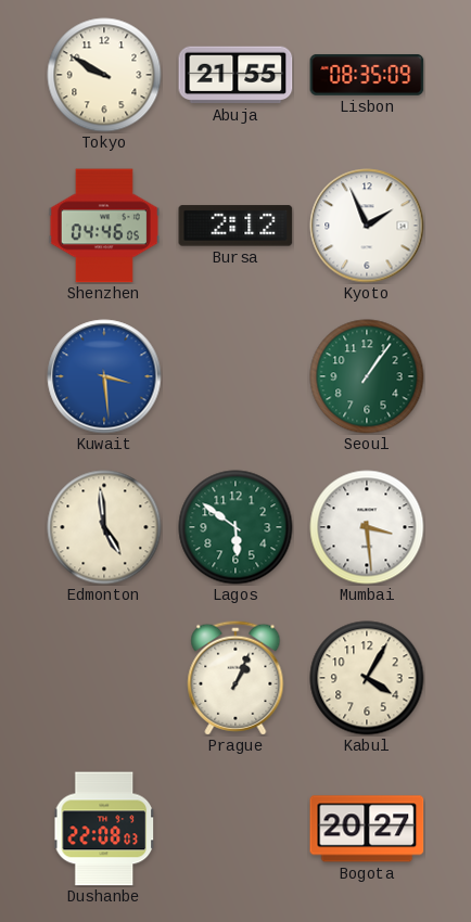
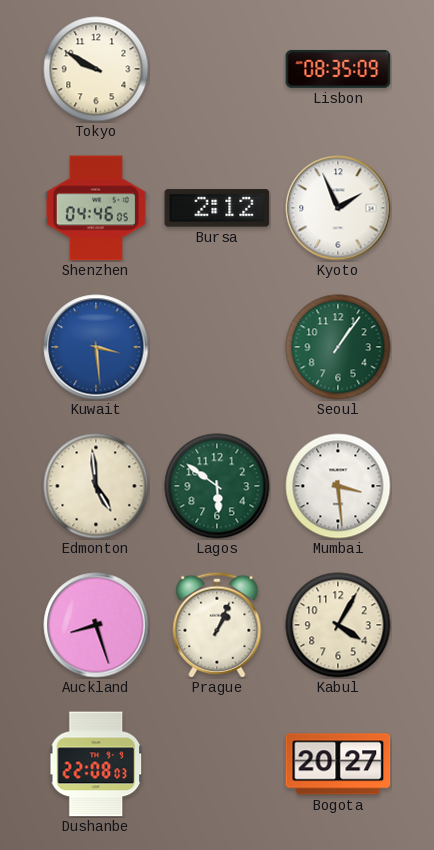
Abuja: 21:55 -> none
Auckland: none -> 8:27
